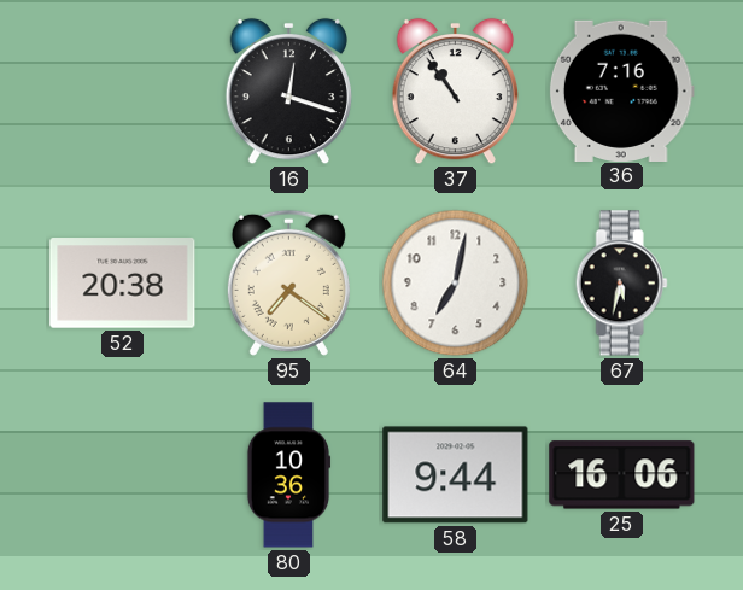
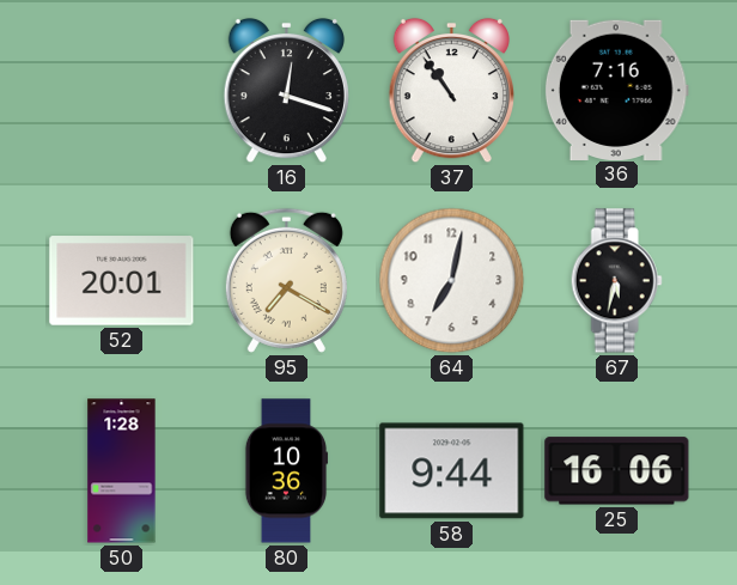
52: 20:38 -> 20:01
95: 7:21 -> 7:20
50: none -> 1:28
